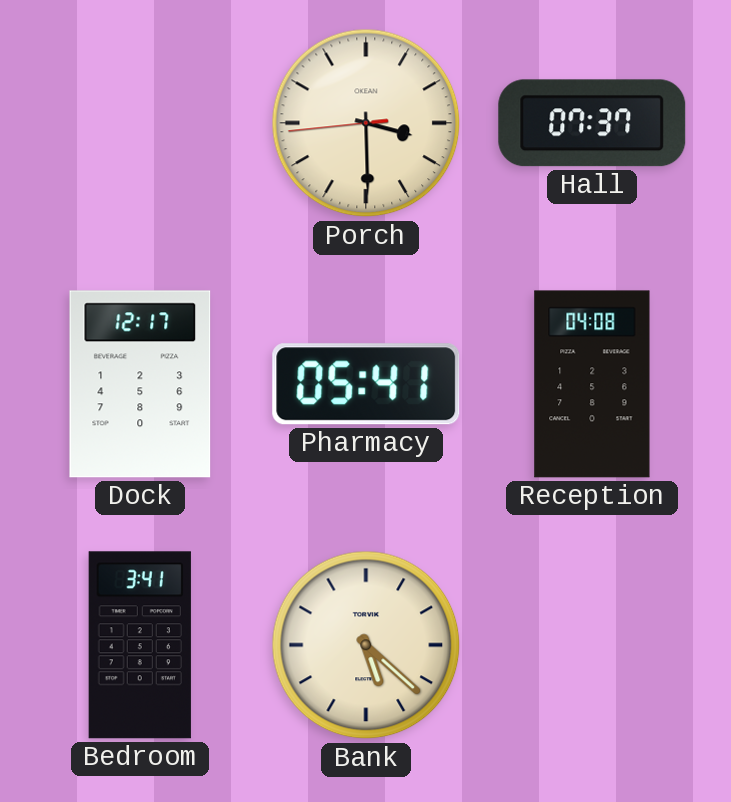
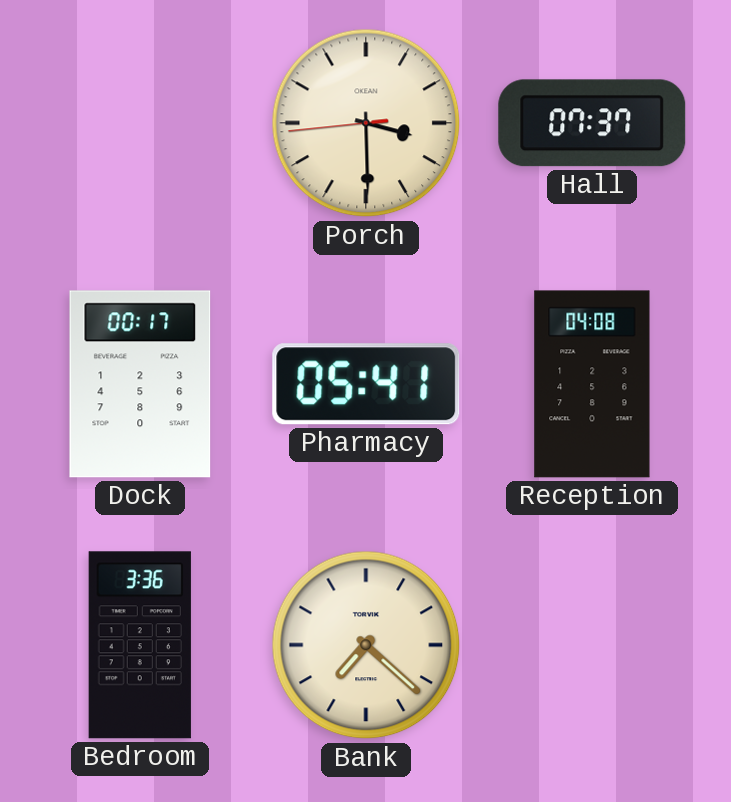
Dock: 12:17 -> 00:17
Bedroom: 3:41 -> 3:36
Bank: 5:22 -> 7:22
